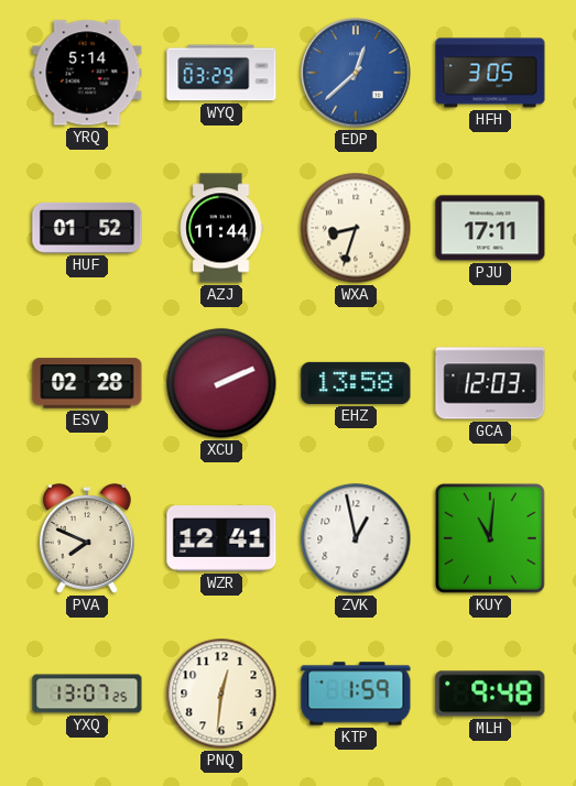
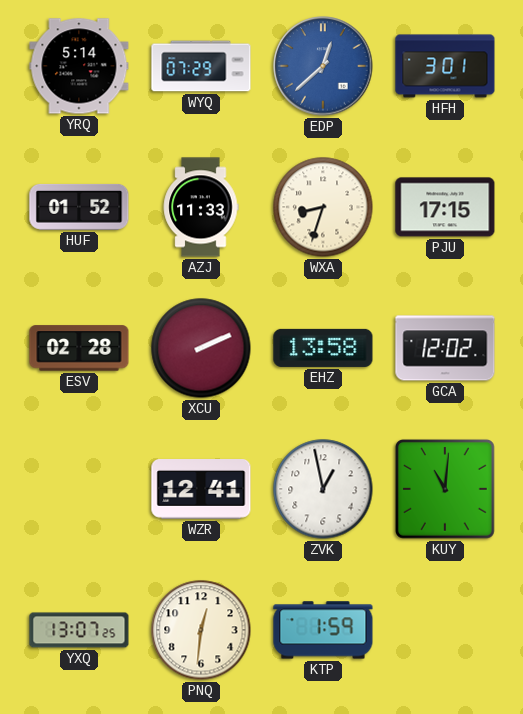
WYQ: 03:29 -> 07:29
HFH: 3:05 -> 3:01
AZJ: 11:44 -> 11:33
PJU: 17:11 -> 17:15
GCA: 12:03 -> 12:02
PVA: 7:49 -> none
MLH: 9:48 -> none
